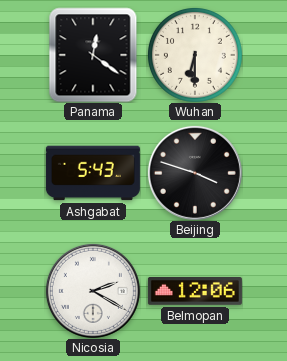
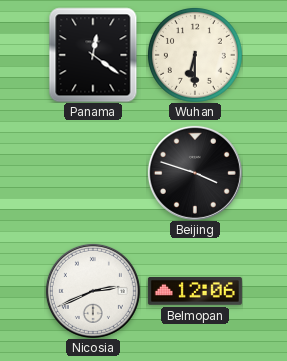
Ashgabat: 5:43 -> none
Nicosia: 2:20 -> 2:41
